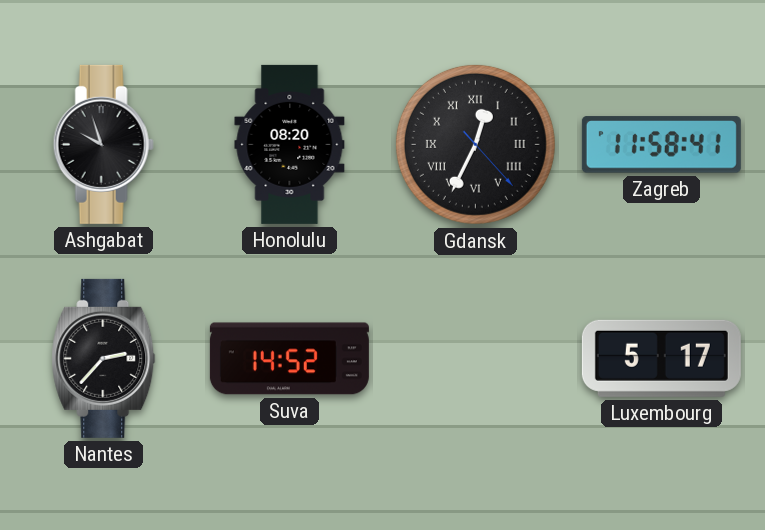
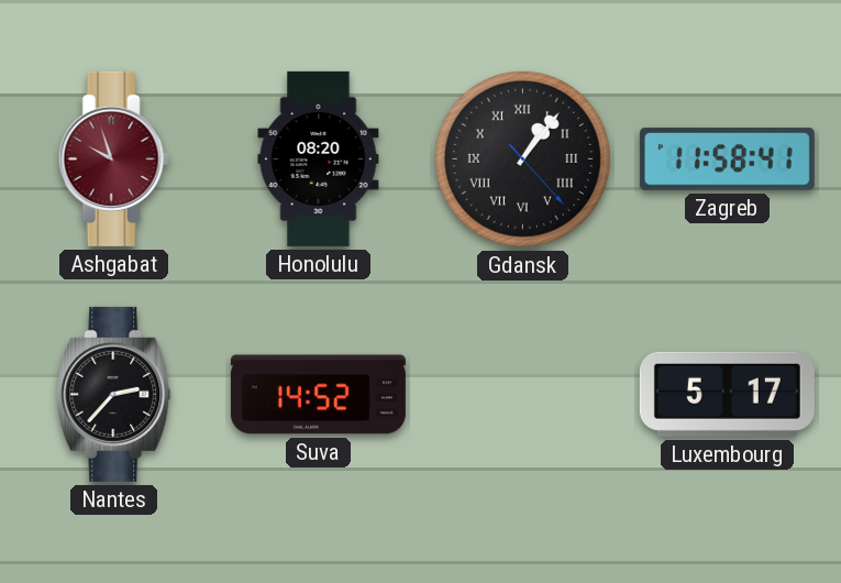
Ashgabat dial: black -> burgundy
Gdansk: 12:34 -> 1:06
